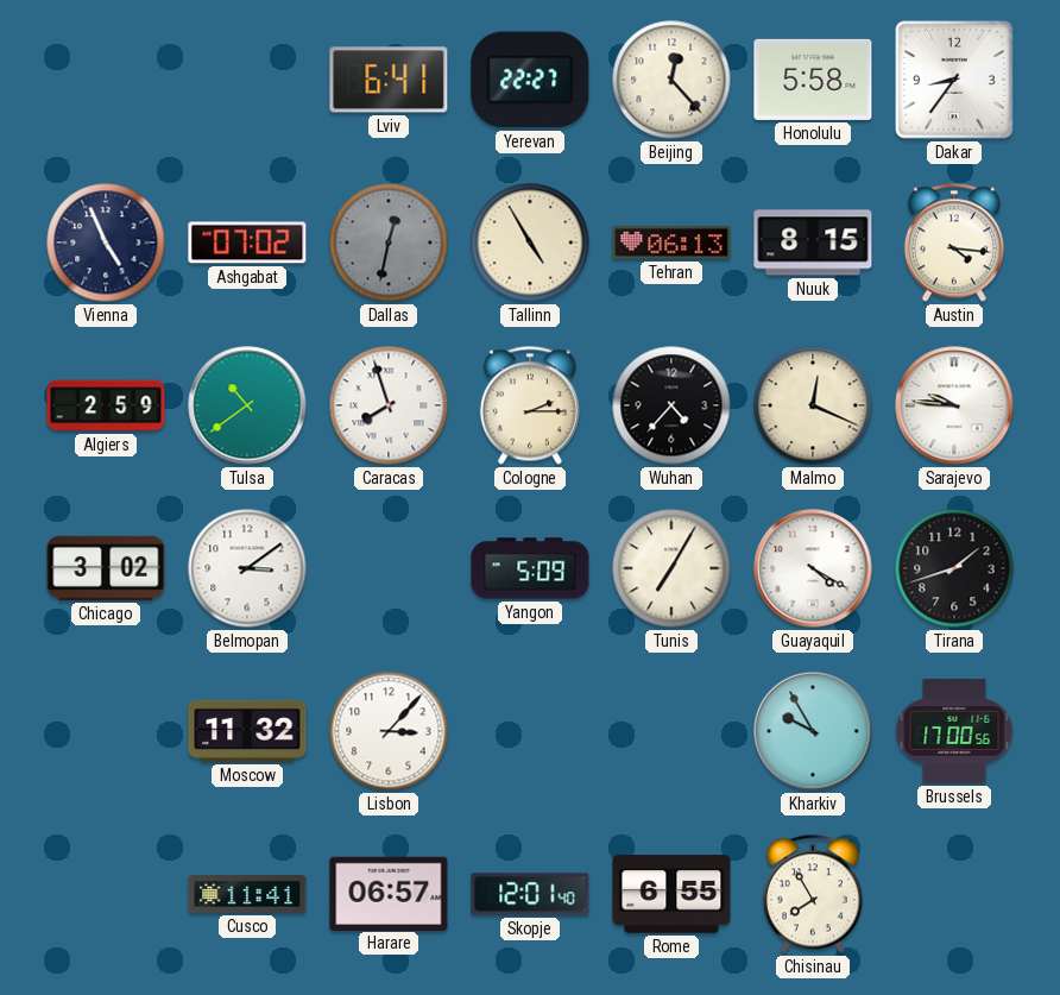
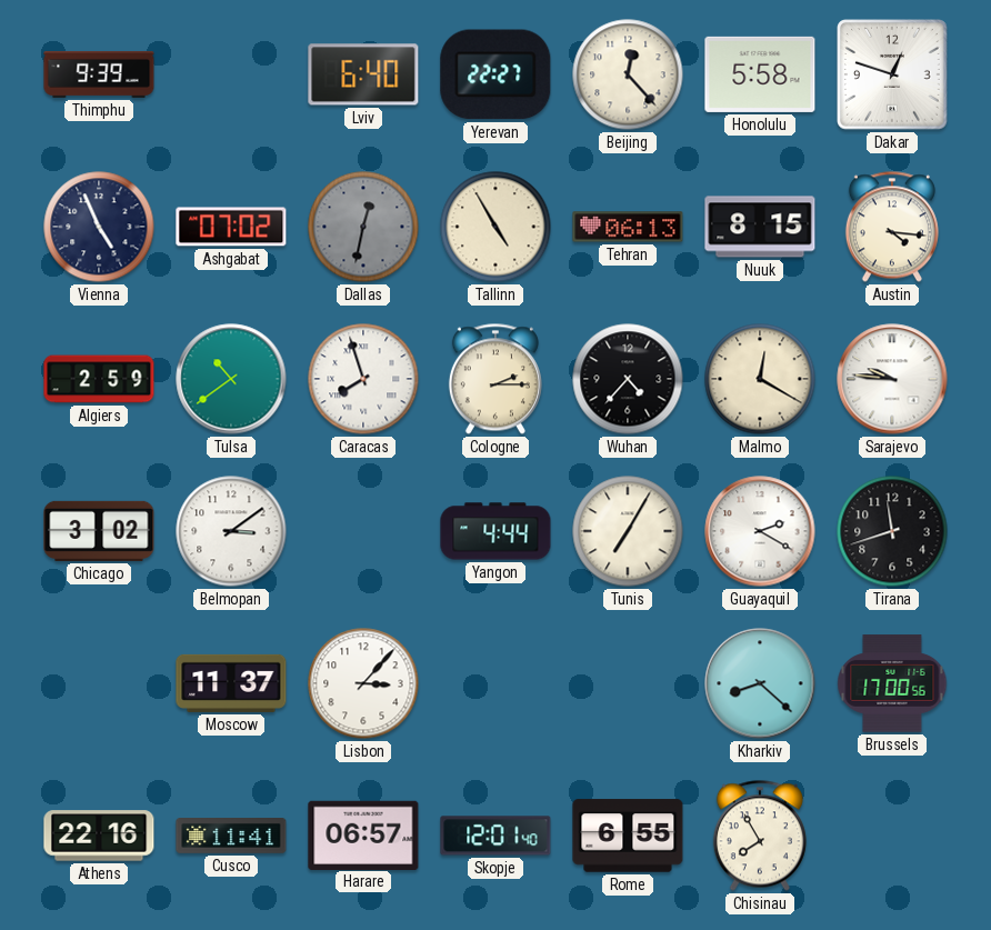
Thimphu: none -> 9:39
Lviv: 6:41 -> 6:40
Dakar: 8:36 -> 12:48
Malmo: 12:19 -> 12:20
Yangon: 5:09 -> 4:44
Guayaquil: 4:20 -> 2:20
Tirana: 1:42 -> 11:42
Moscow: 11:32 -> 11:37
Kharkiv: 9:55 -> 8:22
Athens: none -> 22:16
